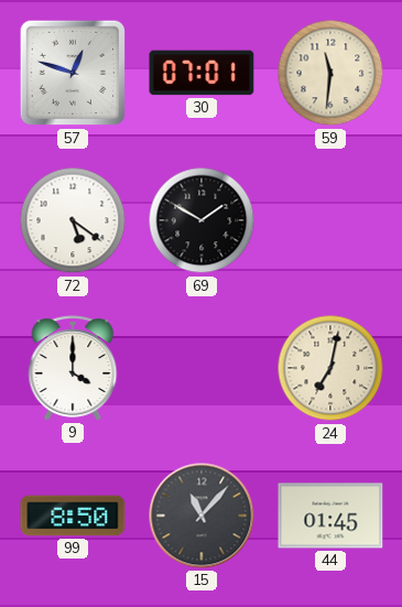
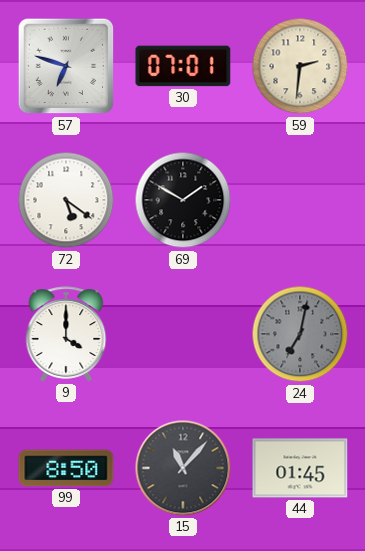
57: 12:48 -> 6:48
59: 11:31 -> 2:31
24 dial: cream -> grey
